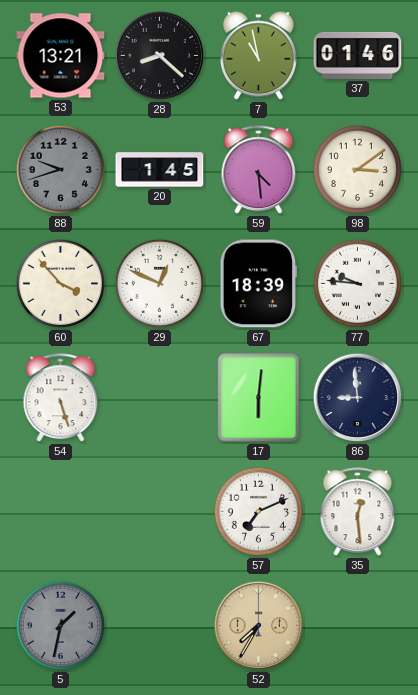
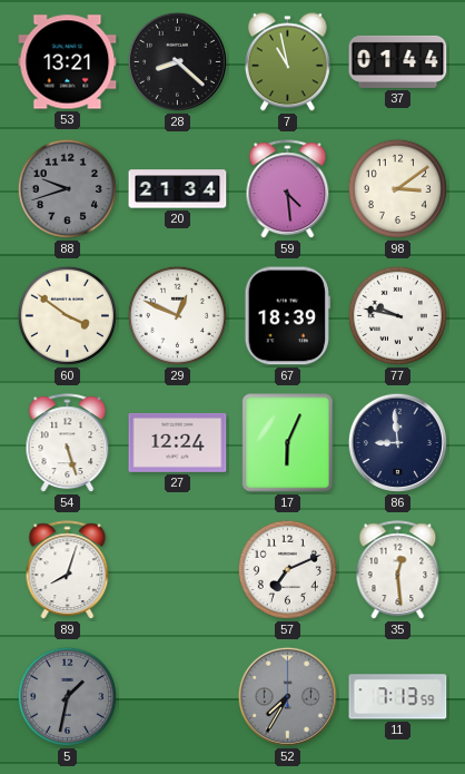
37: 01:46 -> 01:44
20: 1:45 -> 21:34
60: 3:53 -> 3:51
77: 9:46 -> 9:47
27: none -> 12:24
17: 6:01 -> 6:04
89: none -> 8:03
52 dial: champagne -> grey
11: none -> 7:13
